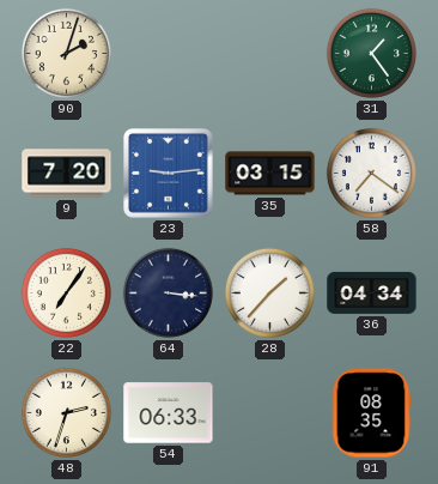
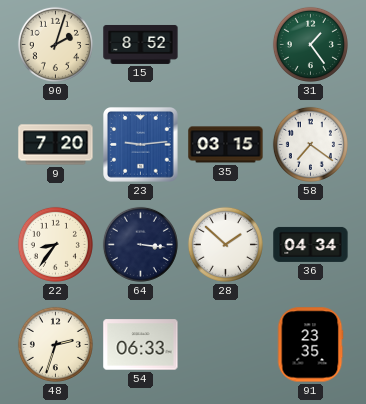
15: none -> 8:52
22: 7:06 -> 8:36
28: 1:37 -> 1:52
91: 08:35 -> 23:35
